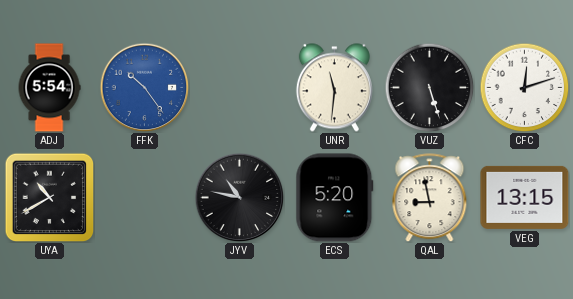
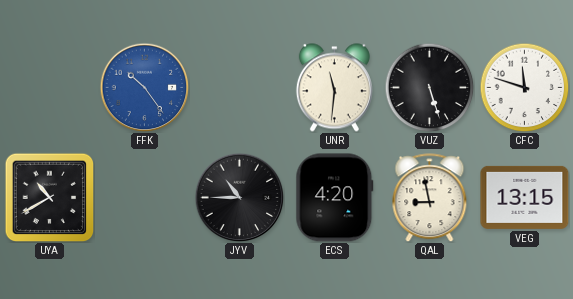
ADJ: 5:54 -> none
CFC: 12:12 -> 11:48
JYV: 10:47 -> 10:45
ECS: 5:20 -> 4:20
